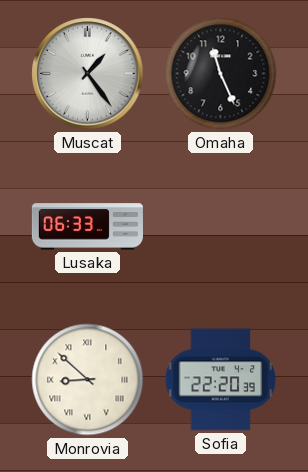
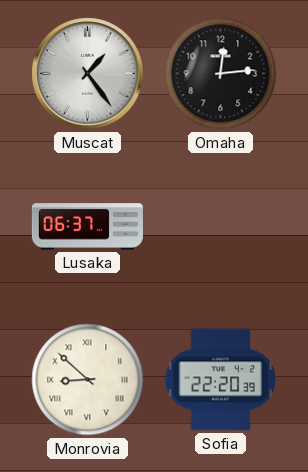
Omaha: 11:26 -> 12:14
Lusaka: 06:33 -> 06:37
